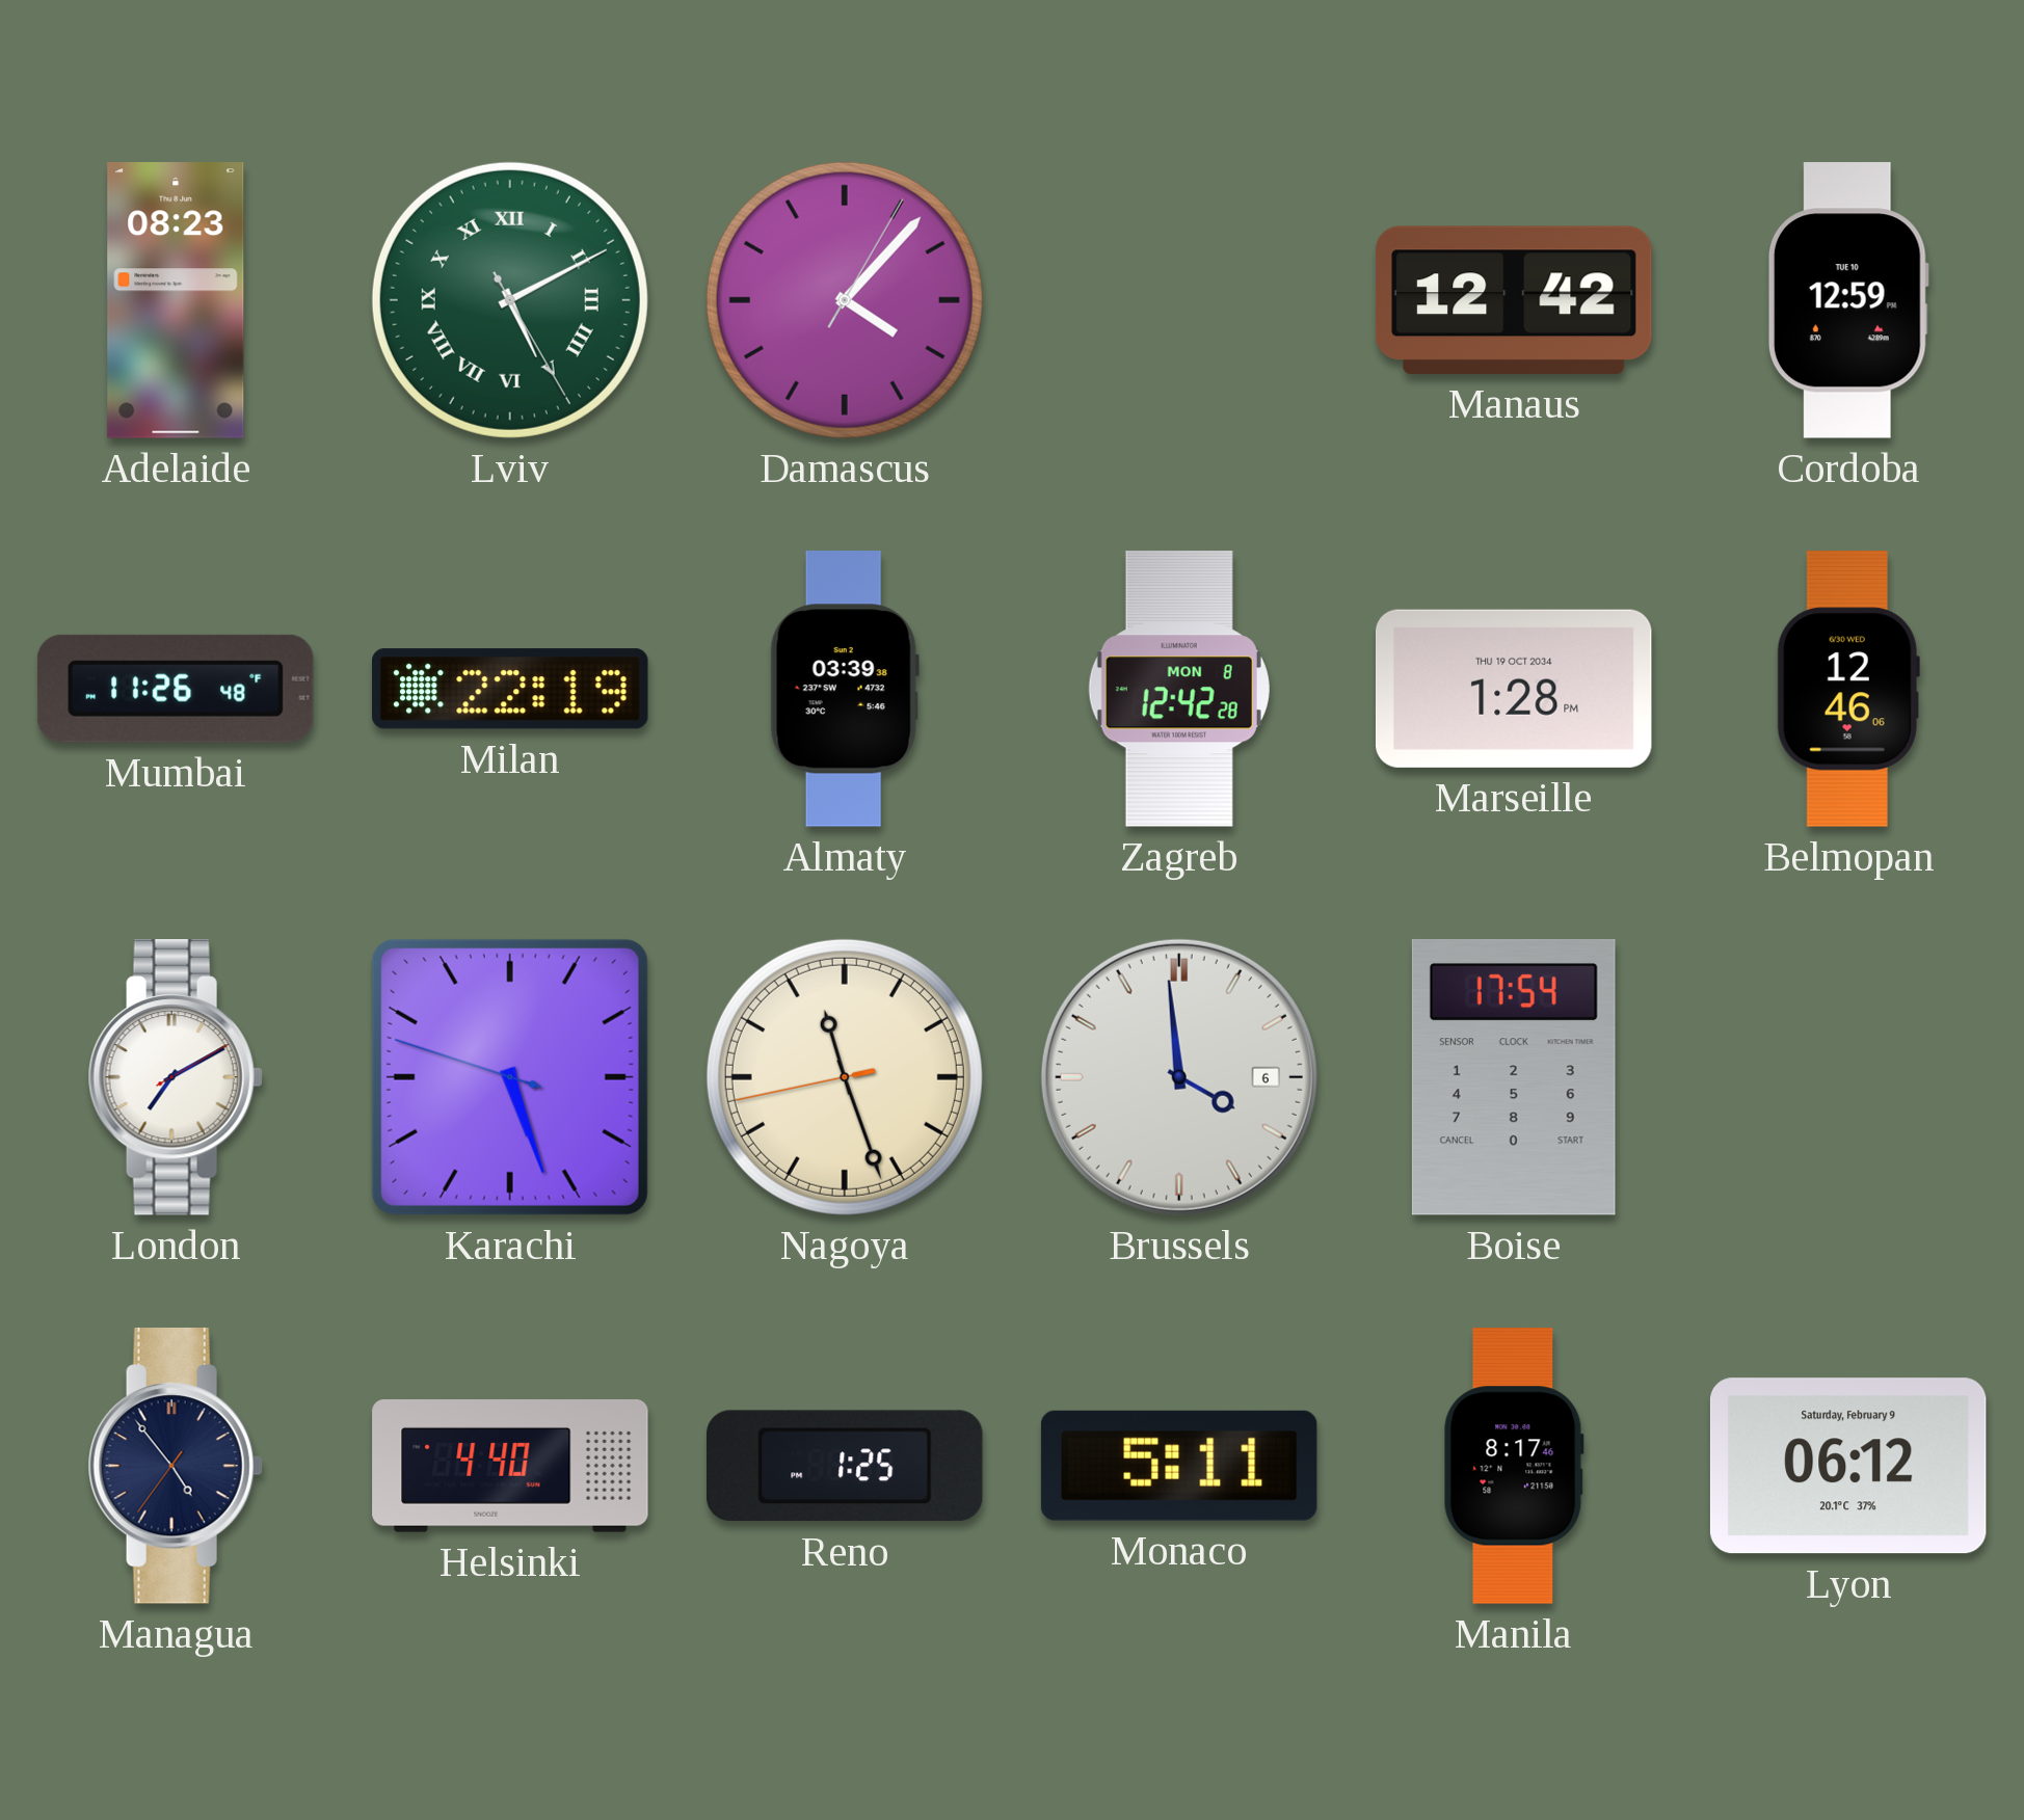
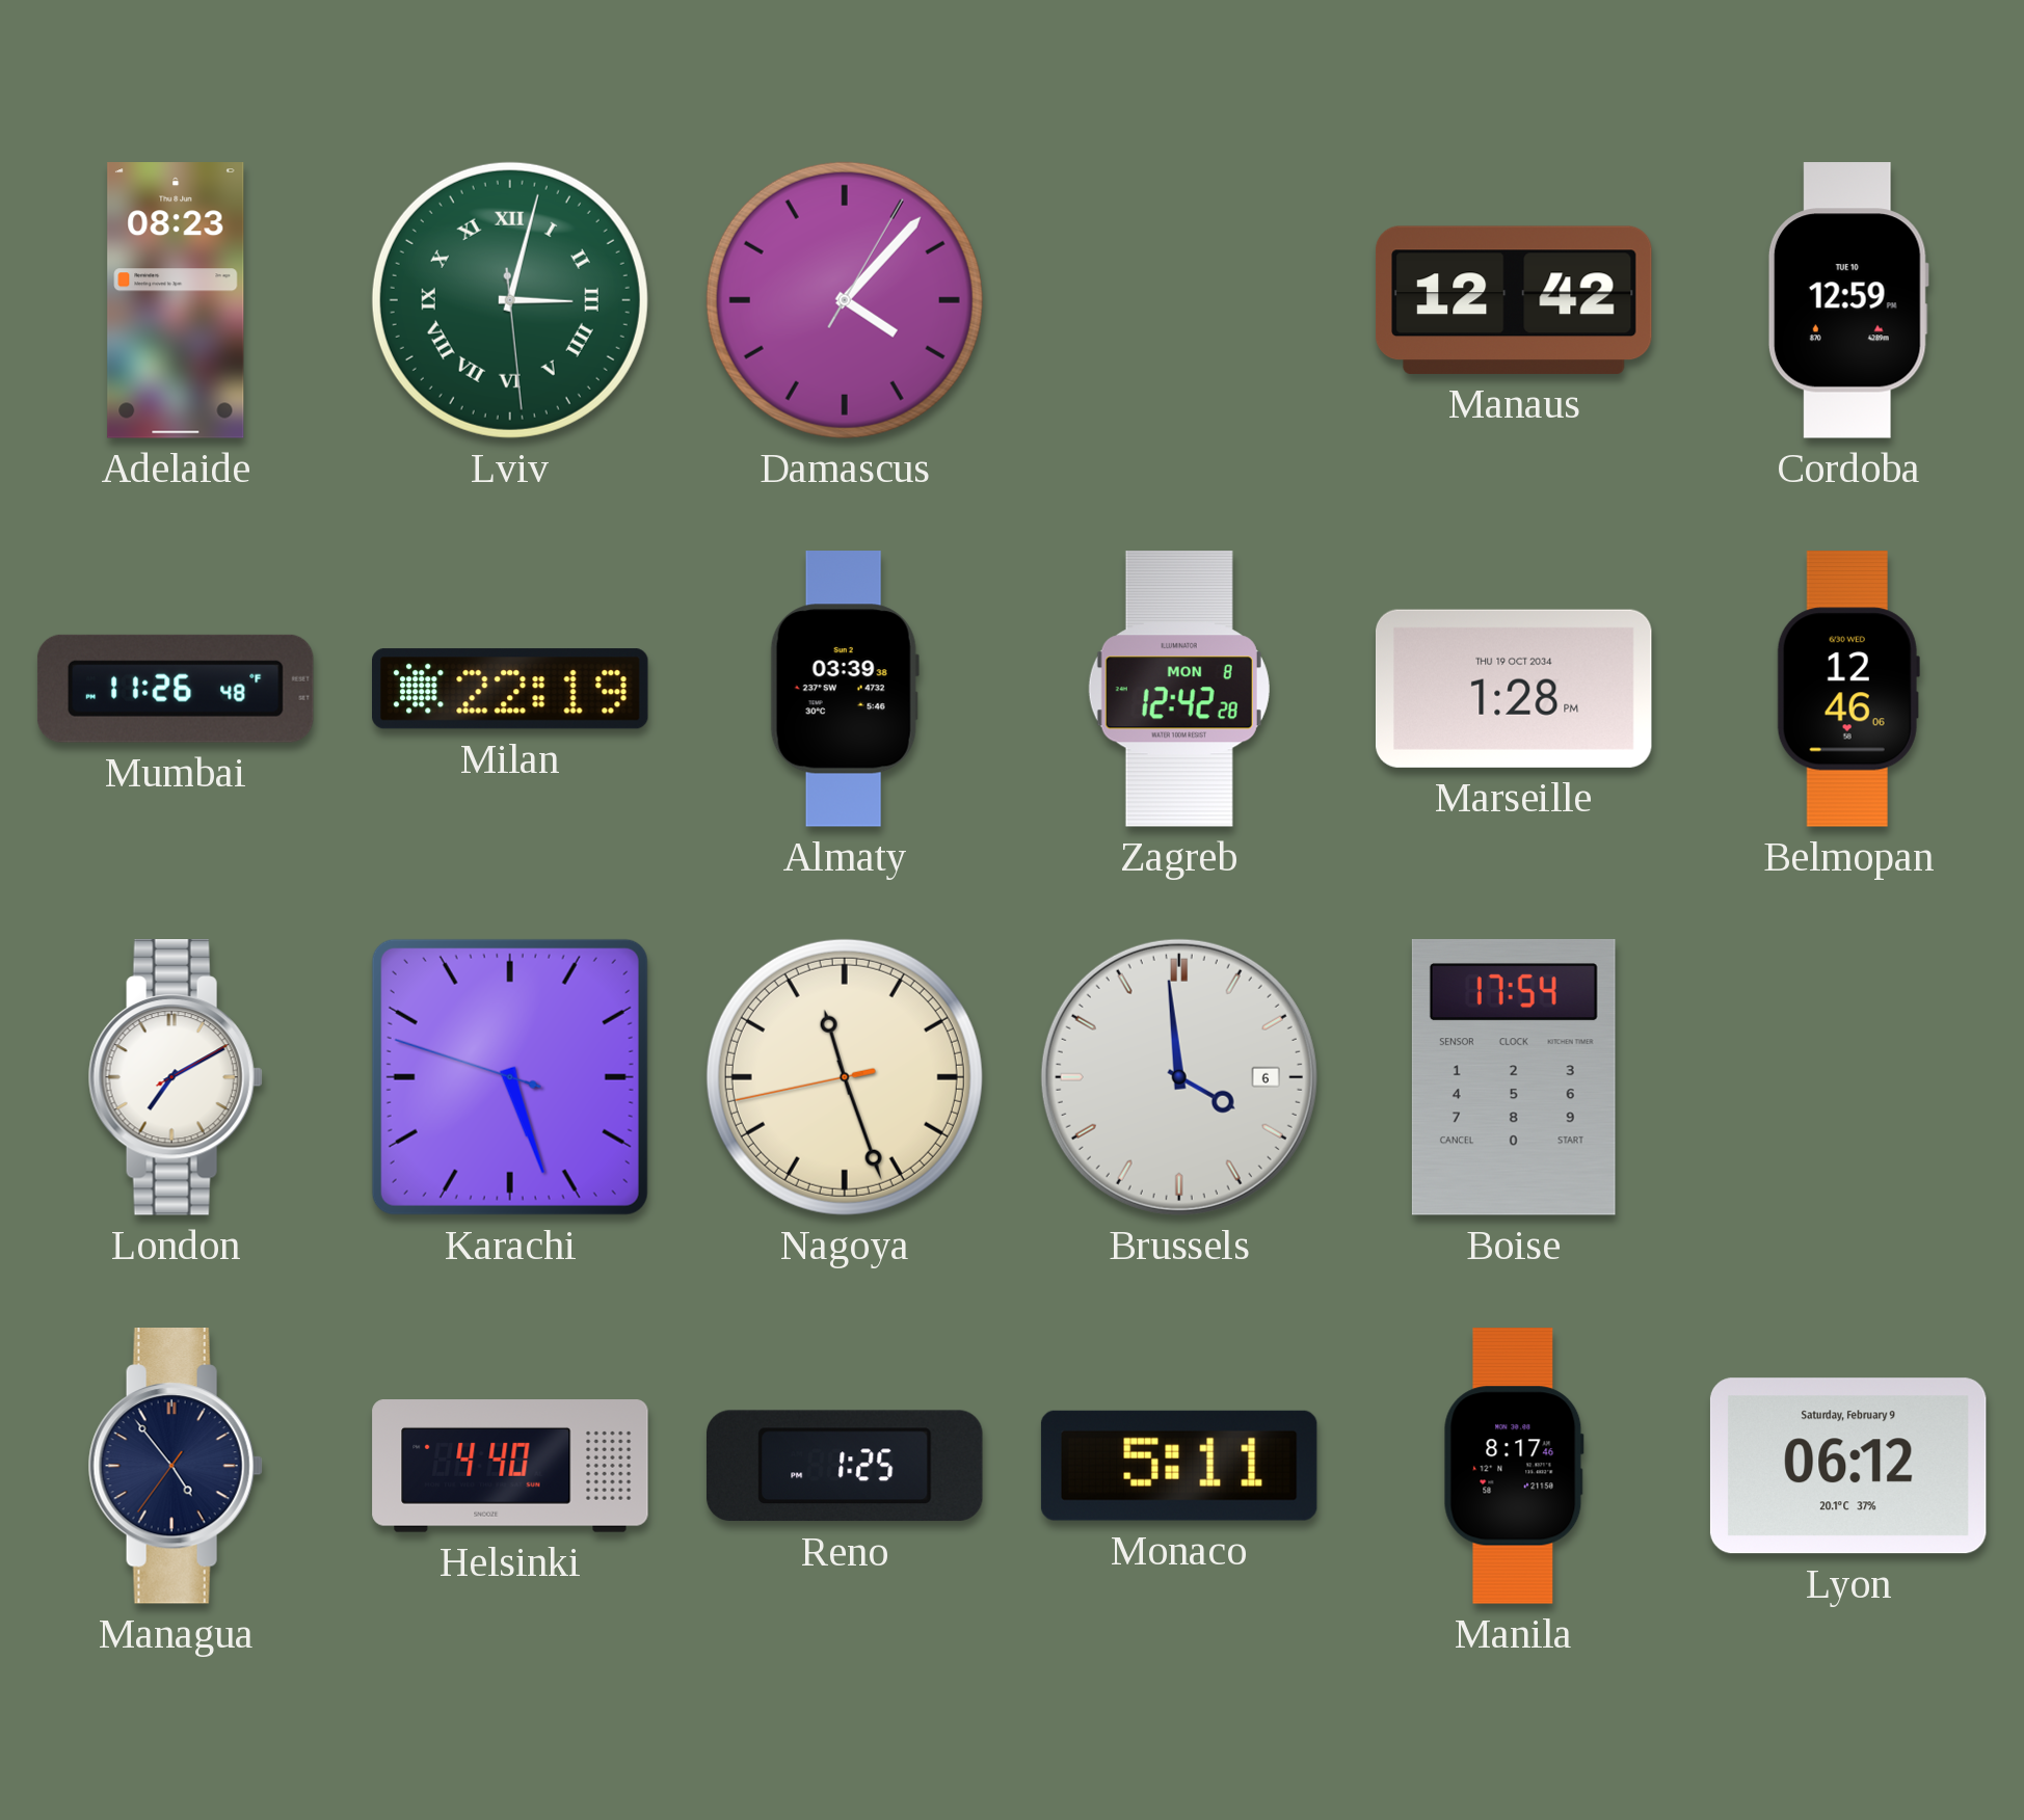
Lviv: 5:10 -> 3:02
